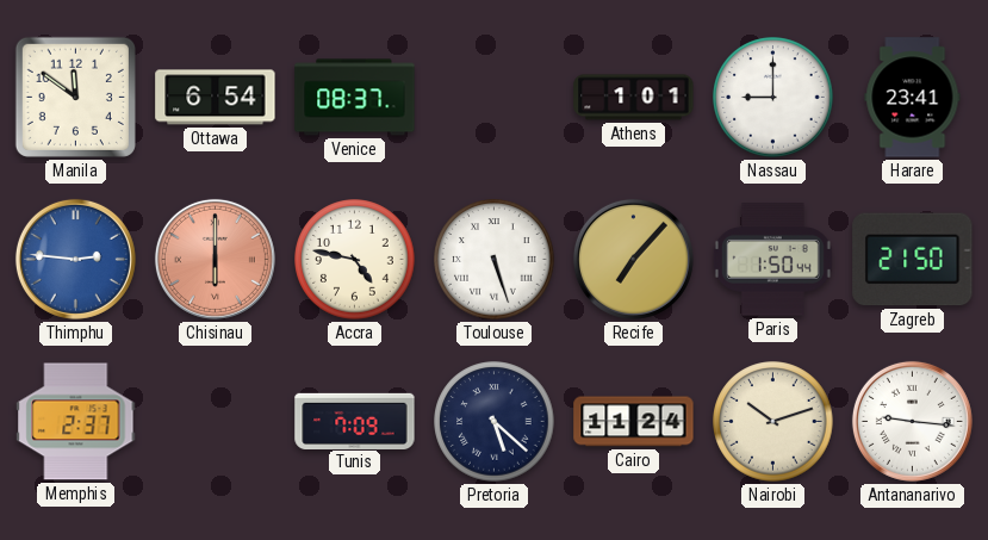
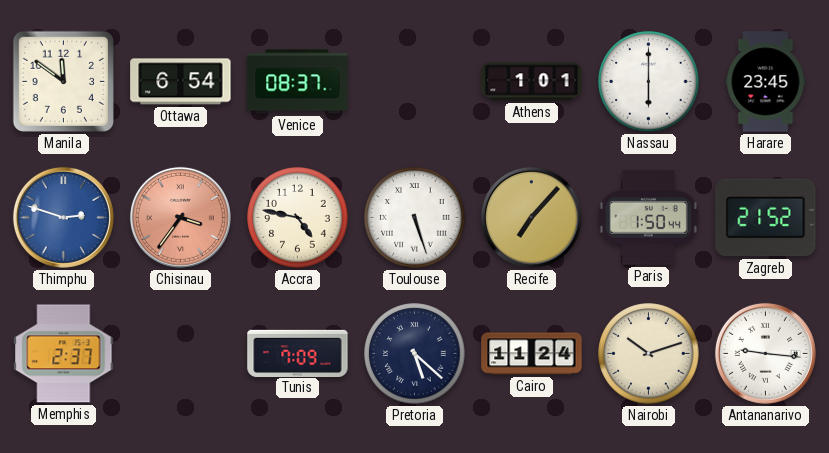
Nassau: 9:00 -> 6:00
Harare: 23:41 -> 23:45
Thimphu: 2:46 -> 2:48
Chisinau: 6:00 -> 3:36
Zagreb: 21:50 -> 21:52
